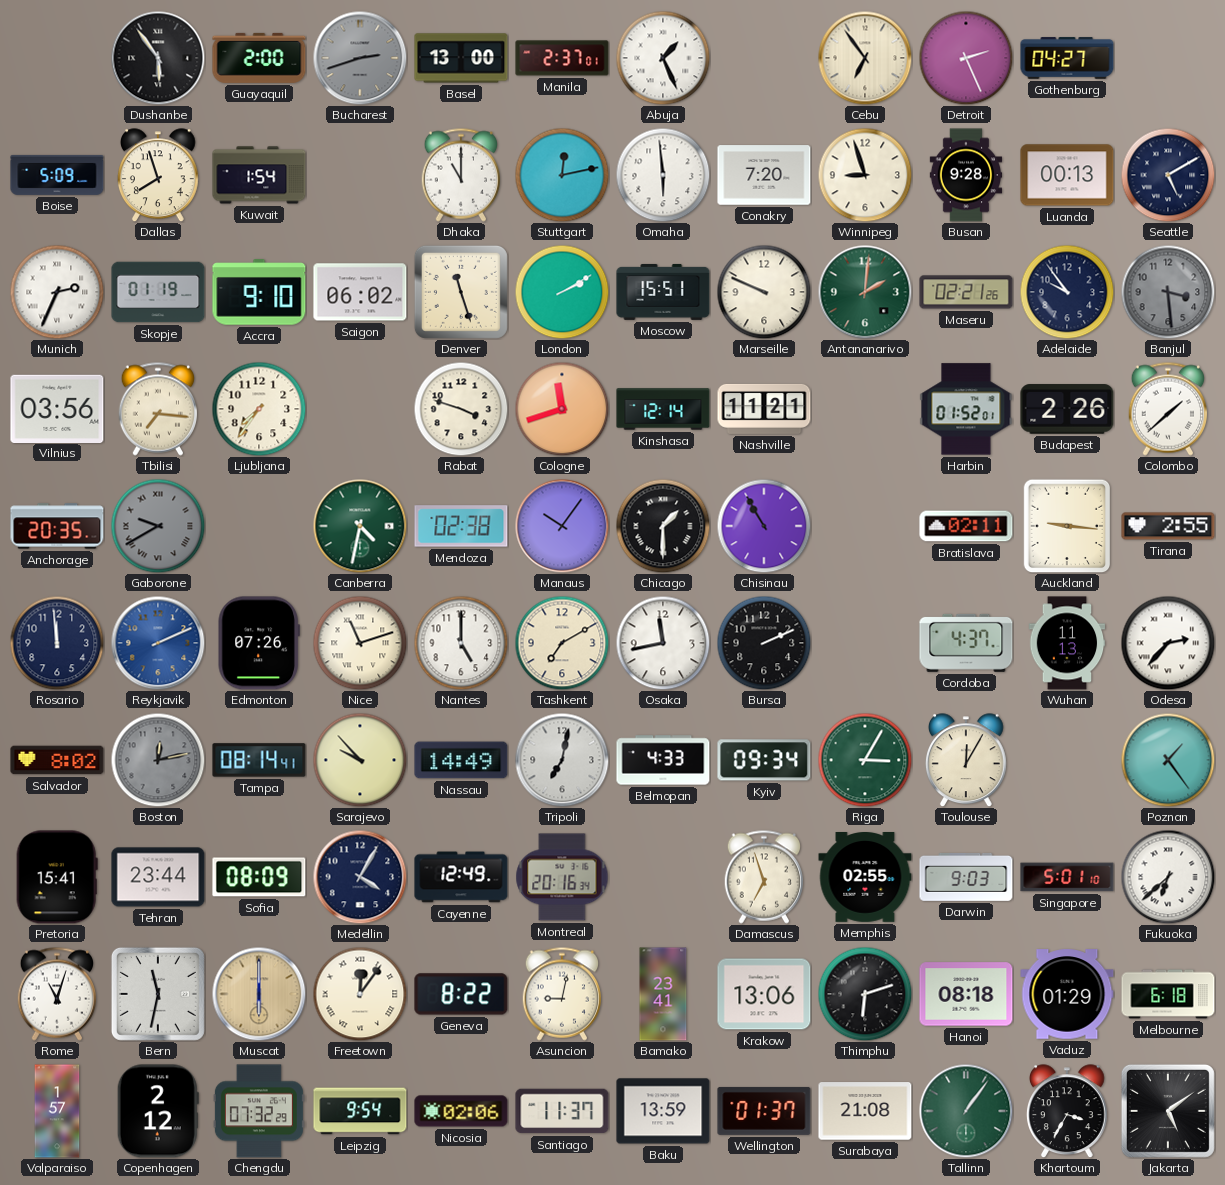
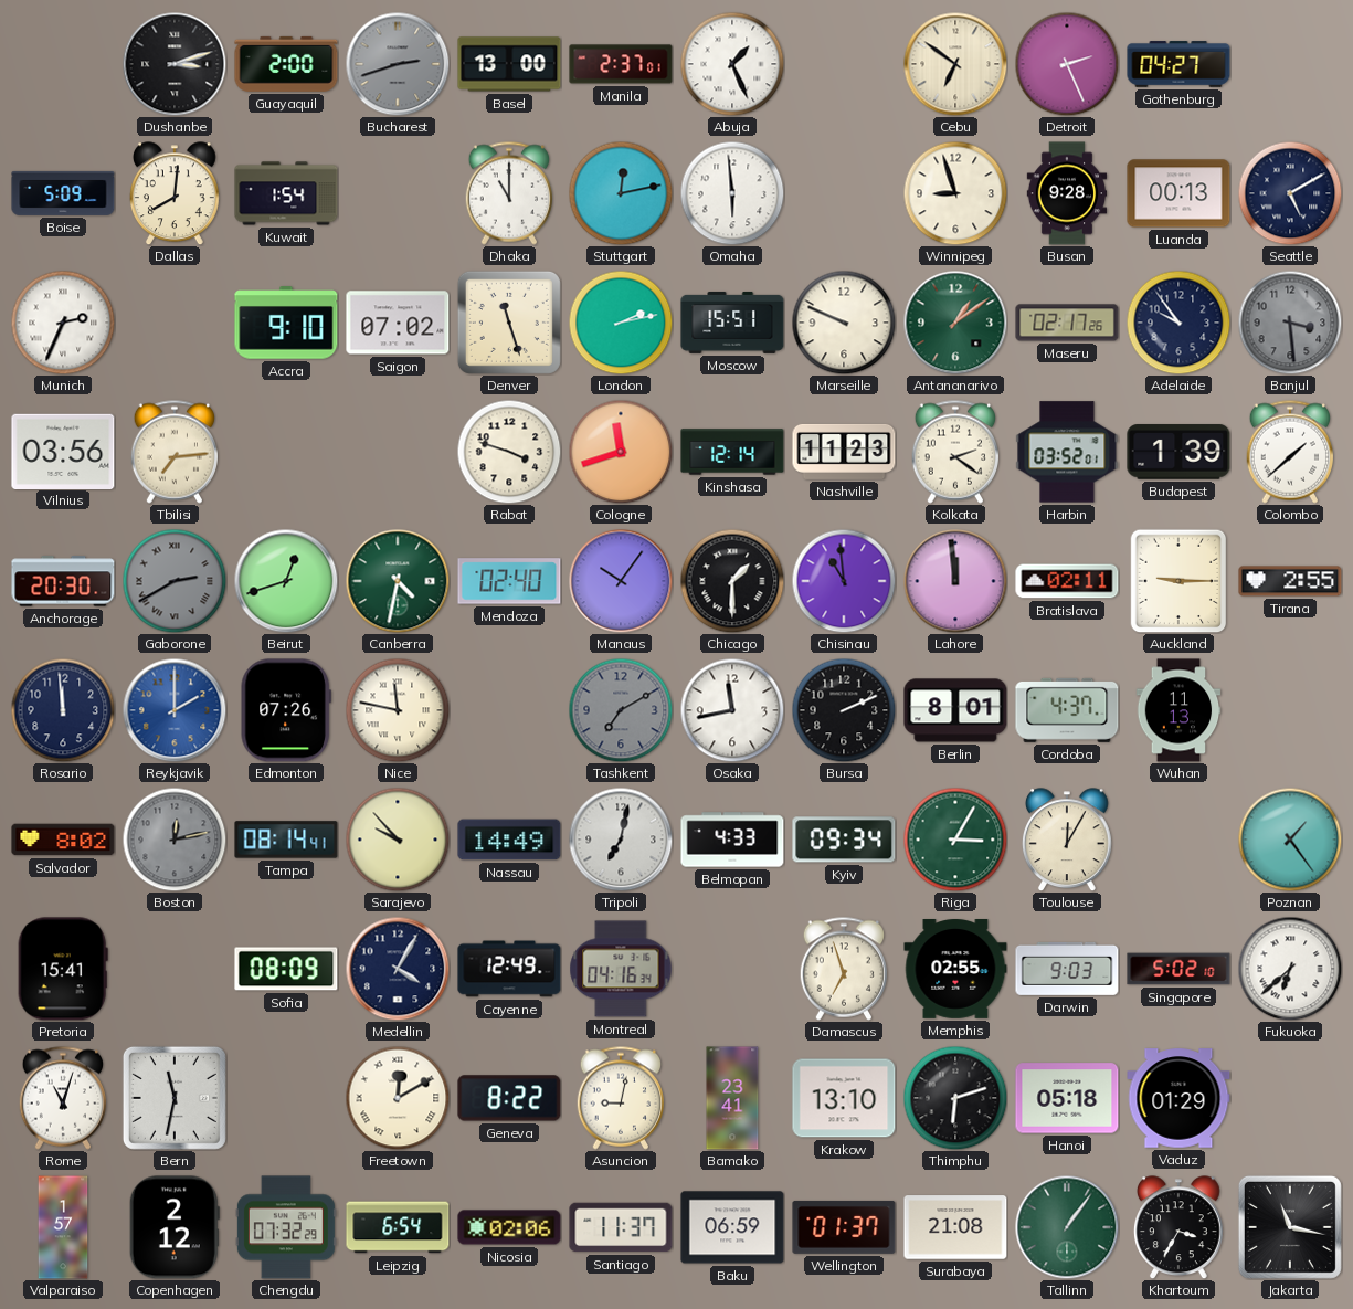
Dushanbe: 5:54 -> 3:12
Cebu: 6:54 -> 6:51
Dallas: 7:57 -> 8:01
Conakry: 7:20 -> none
Skopje: 01:19 -> none
Saigon: 06:02 -> 07:02
London: 2:10 -> 2:13
Antananarivo: 2:01 -> 1:09
Maseru: 02:21 -> 02:17
Tbilisi: 7:16 -> 7:14
Ljubljana: 7:36 -> none
Nashville: 11:21 -> 11:23
Kolkata: none -> 2:21
Harbin: 01:52 -> 03:52
Budapest: 2:26 -> 1:39
Anchorage: 20:35 -> 20:30
Gaborone: 9:40 -> 2:40
Beirut: none -> 12:42
Mendoza: 02:38 -> 02:40
Chisinau: 10:55 -> 10:59
Lahore: none -> 11:59
Auckland: 9:16 -> 9:15
Reykjavik: 2:11 -> 2:00
Nice: 11:12 -> 11:47
Nantes: 5:00 -> none
Tashkent dial: cream -> grey
Berlin: none -> 8:01
Odesa: 2:37 -> none
Tehran: 23:44 -> none
Montreal: 20:16 -> 04:16
Singapore: 5:01 -> 5:02
Muscat: 6:00 -> none
Freetown: 12:06 -> 12:10
Krakow: 13:06 -> 13:10
Hanoi: 08:18 -> 05:18
Melbourne: 6:18 -> none
Leipzig: 9:54 -> 6:54
Baku: 13:59 -> 06:59
Jakarta: 5:09 -> 11:17
